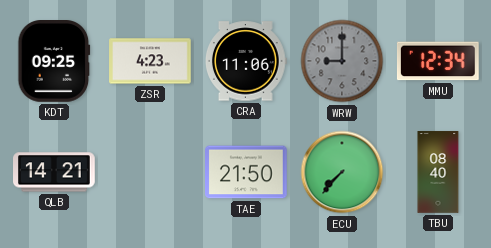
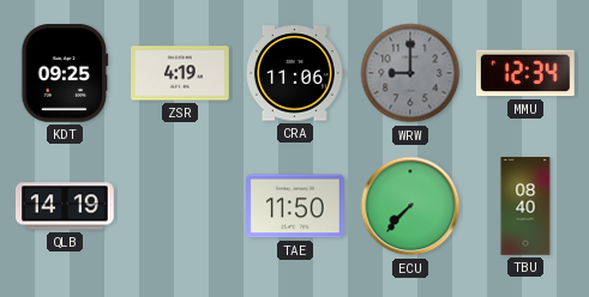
ZSR: 4:23 -> 4:19
QLB: 14:21 -> 14:19
TAE: 21:50 -> 11:50
